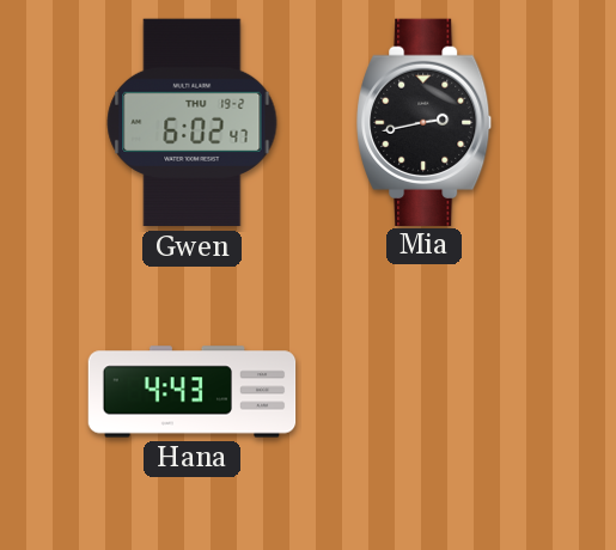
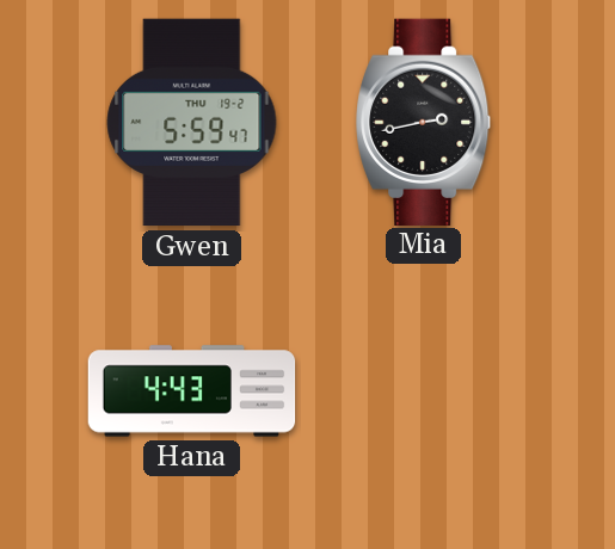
Gwen: 6:02 -> 5:59
